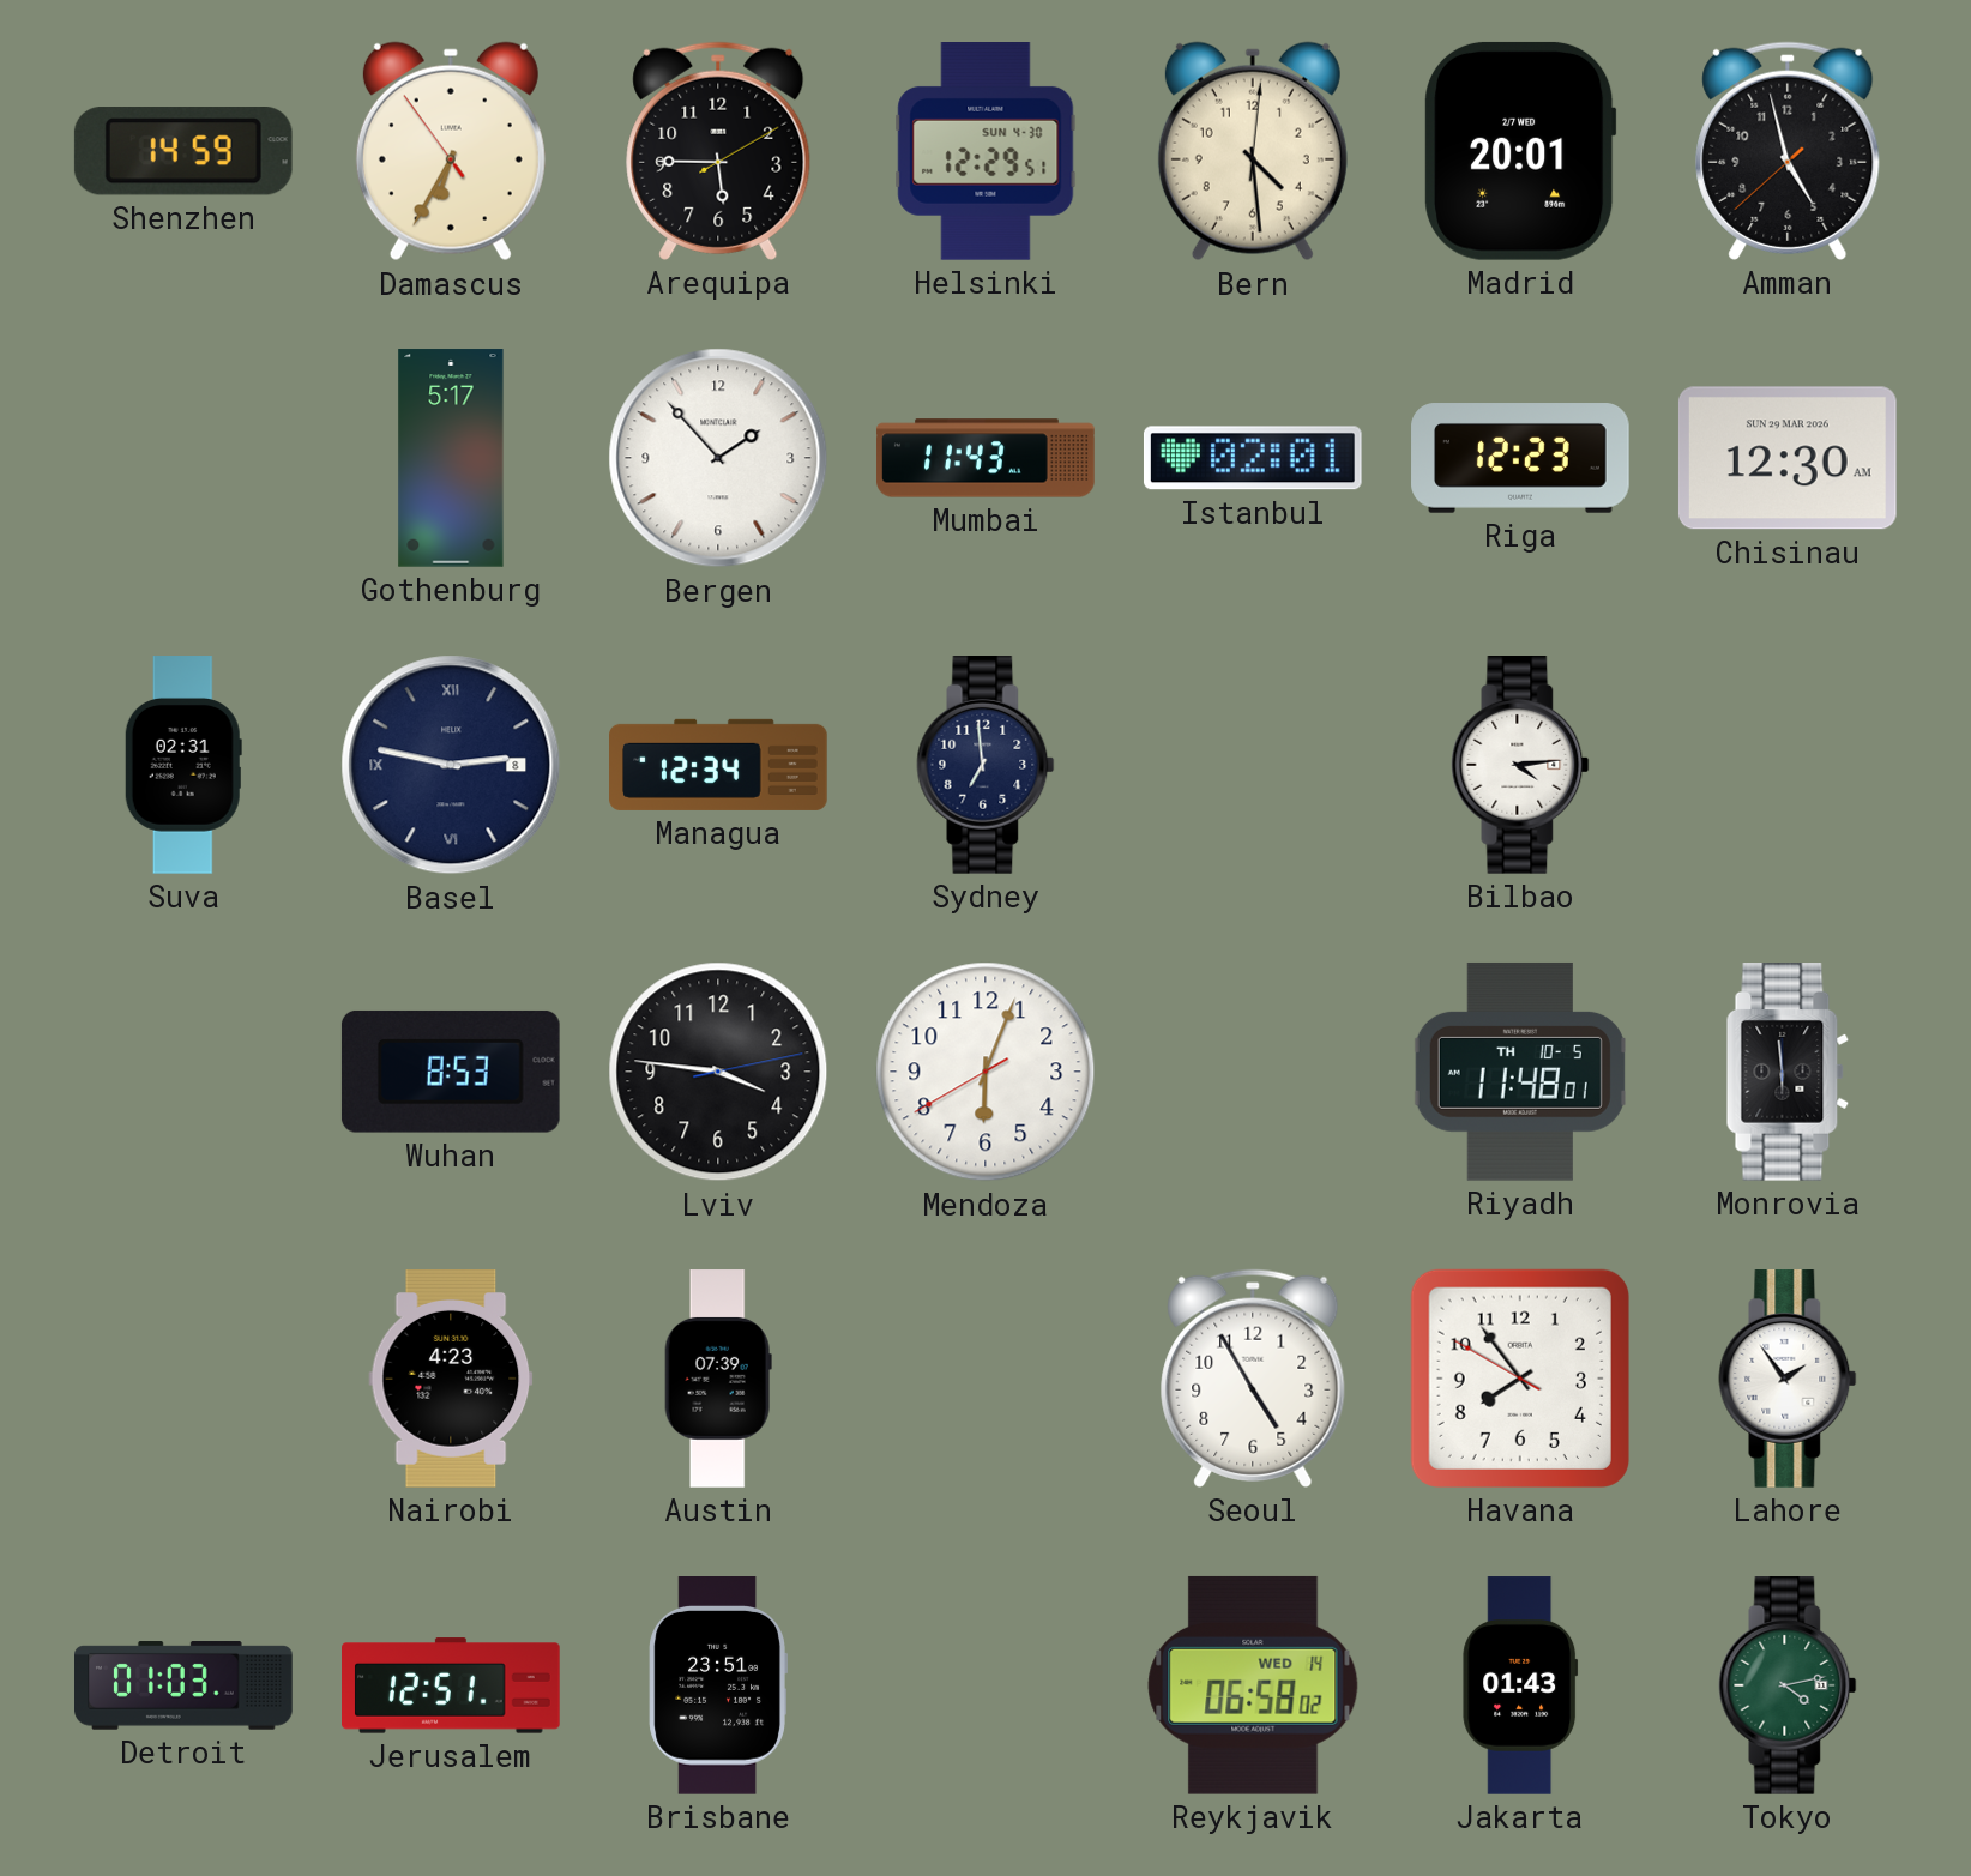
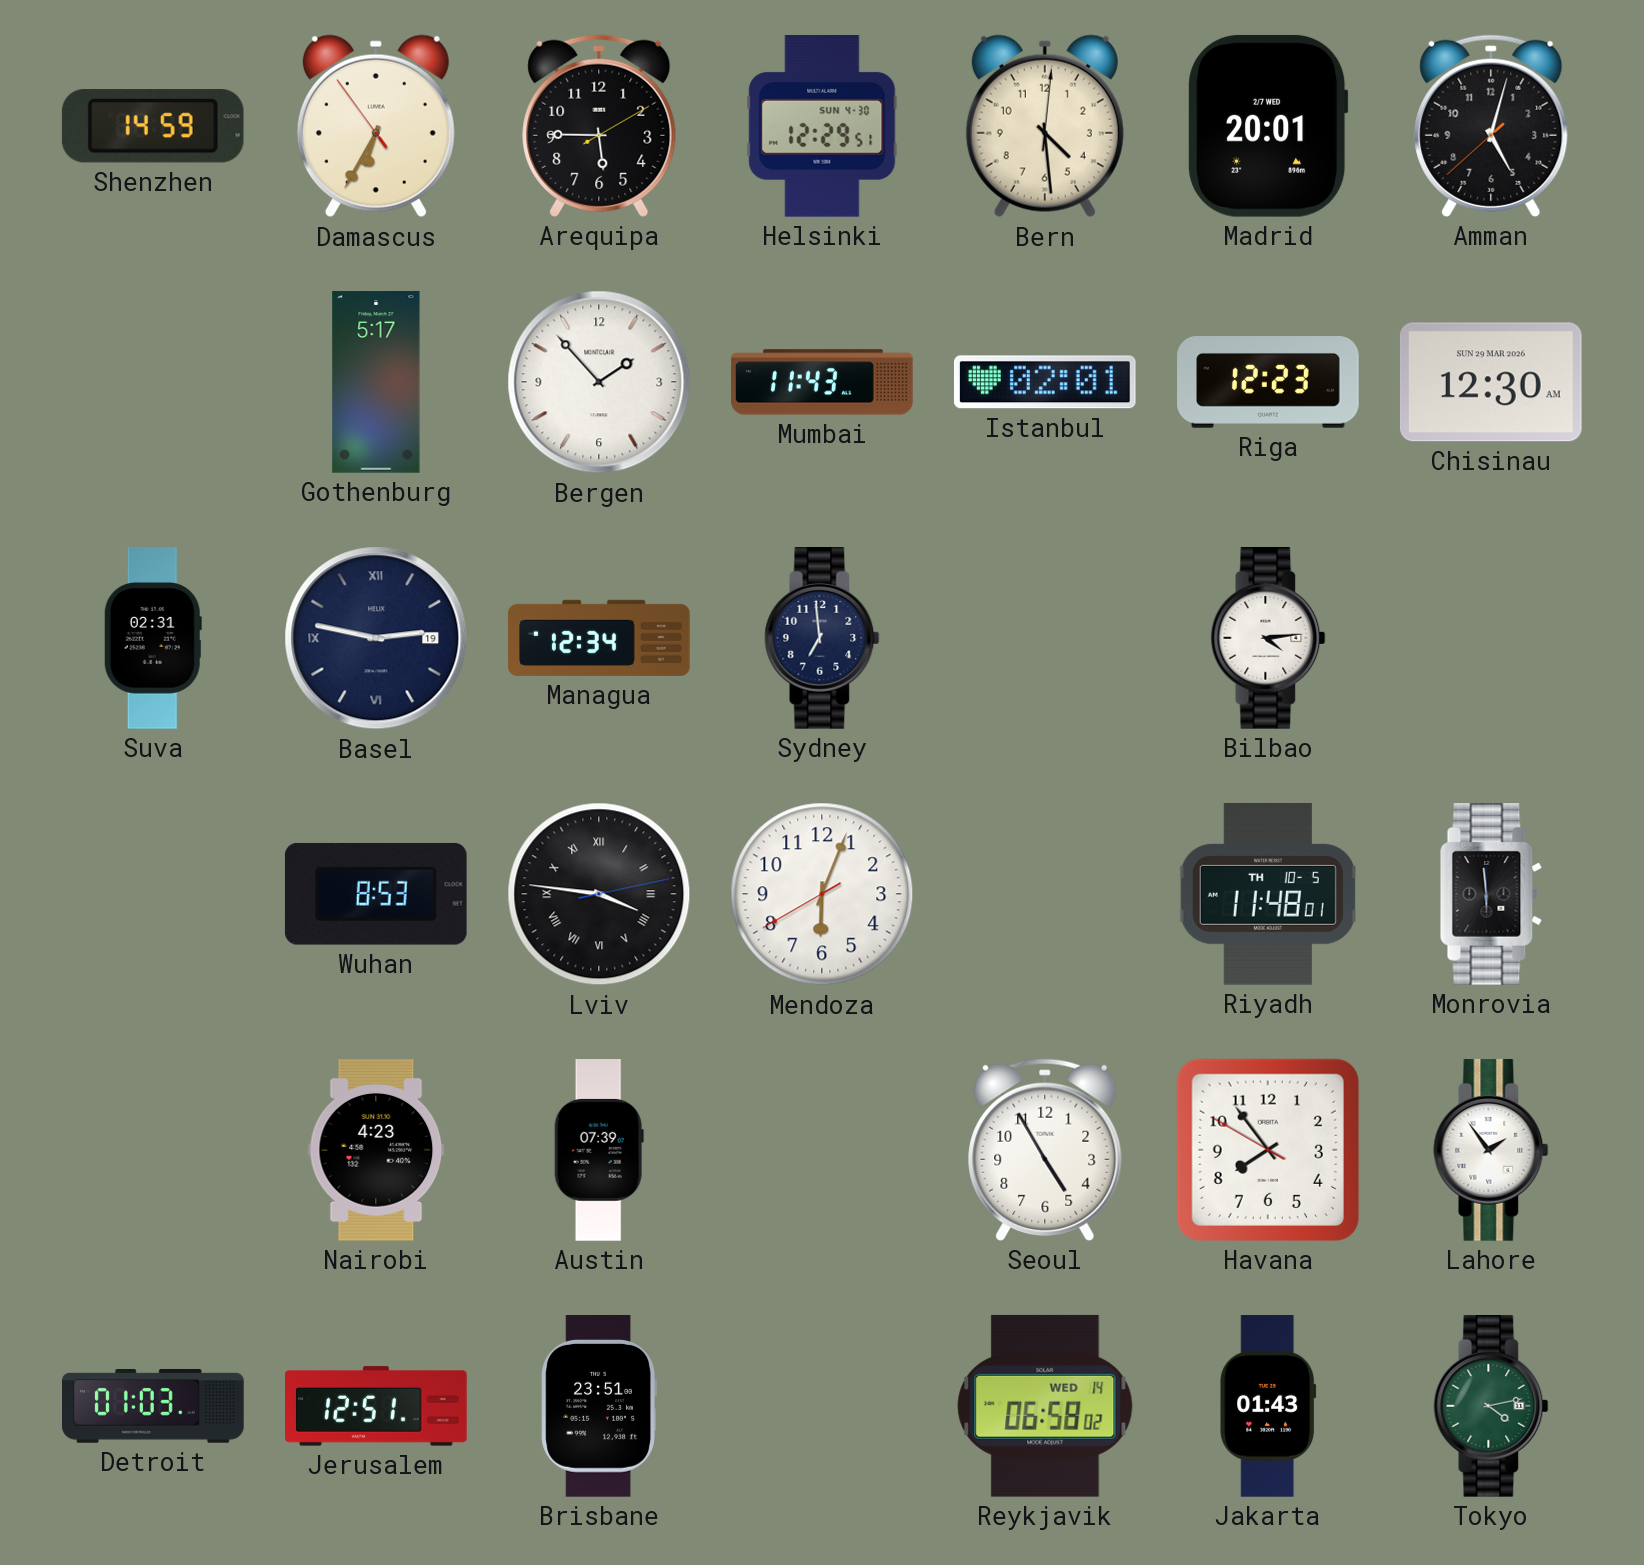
Amman: 4:57 -> 5:02
Basel date: 8 -> 19
Lviv numerals: Arabic -> Roman
